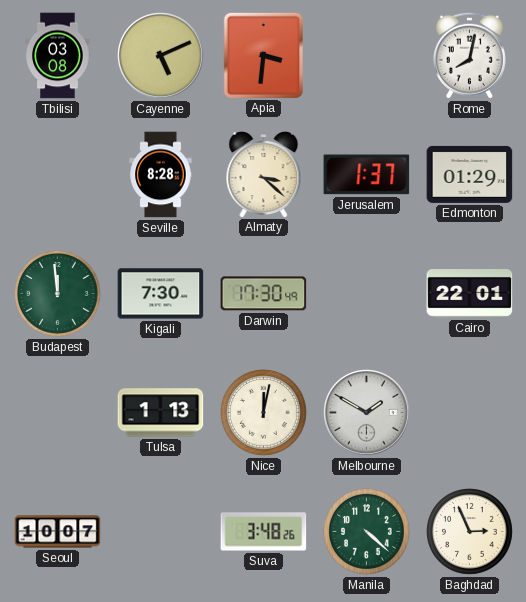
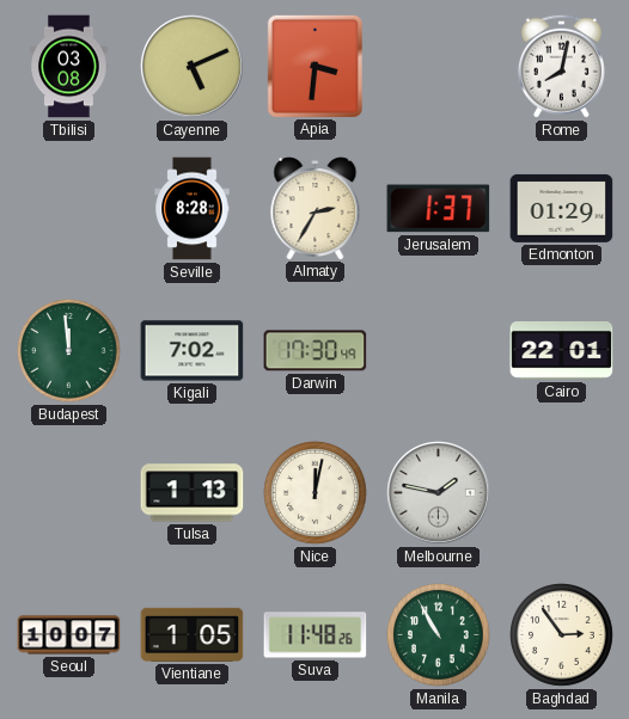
Almaty: 3:22 -> 2:35
Kigali: 7:30 -> 7:02
Melbourne: 1:50 -> 1:47
Vientiane: none -> 1:05
Suva: 3:48 -> 11:48
Manila: 4:22 -> 10:55
Baghdad: 2:56 -> 2:54
